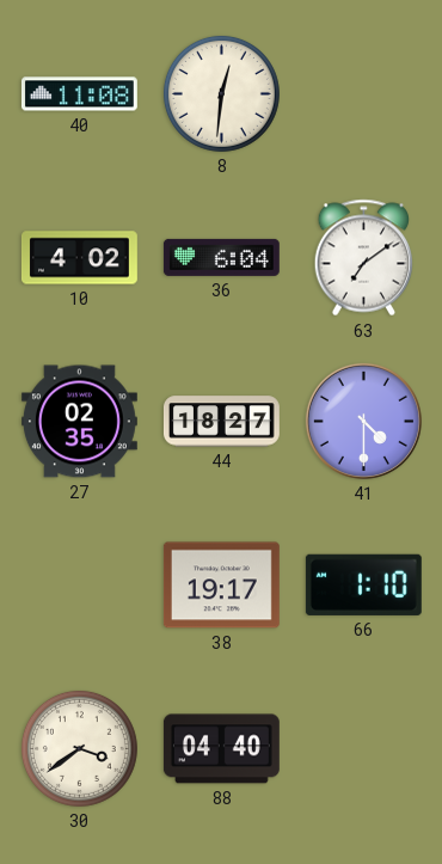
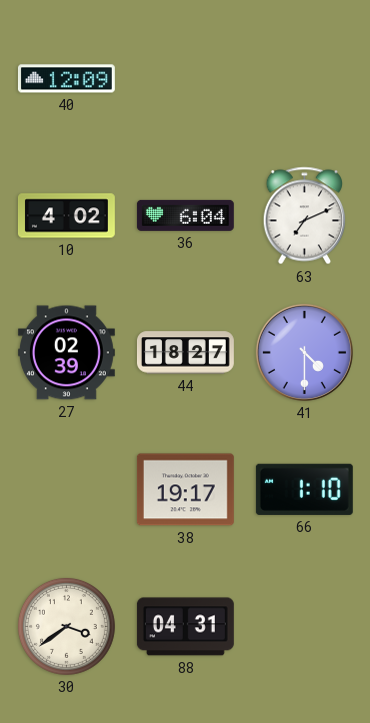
40: 11:08 -> 12:09
8: 12:31 -> none
63: 7:09 -> 7:11
27: 02:35 -> 02:39
88: 04:40 -> 04:31
